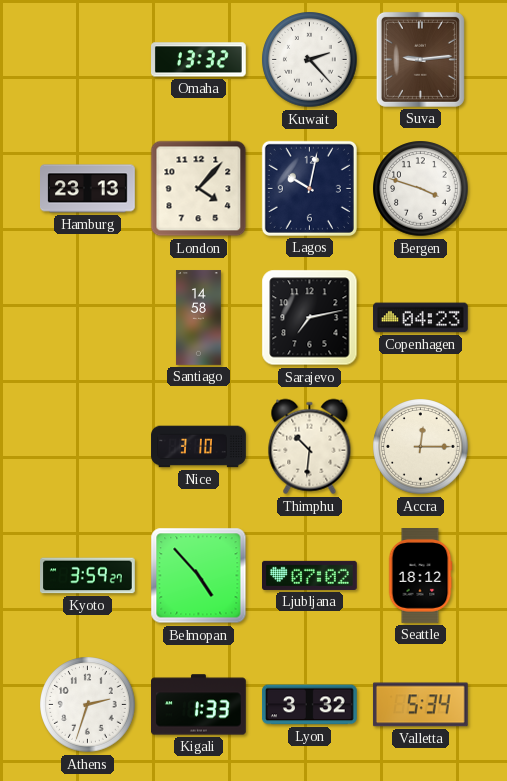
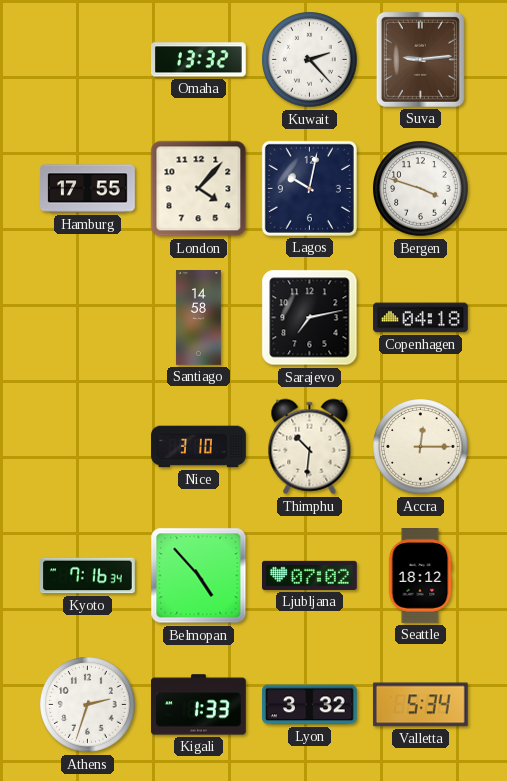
Hamburg: 23:13 -> 17:55
Copenhagen: 04:23 -> 04:18
Kyoto: 3:59 -> 7:16
